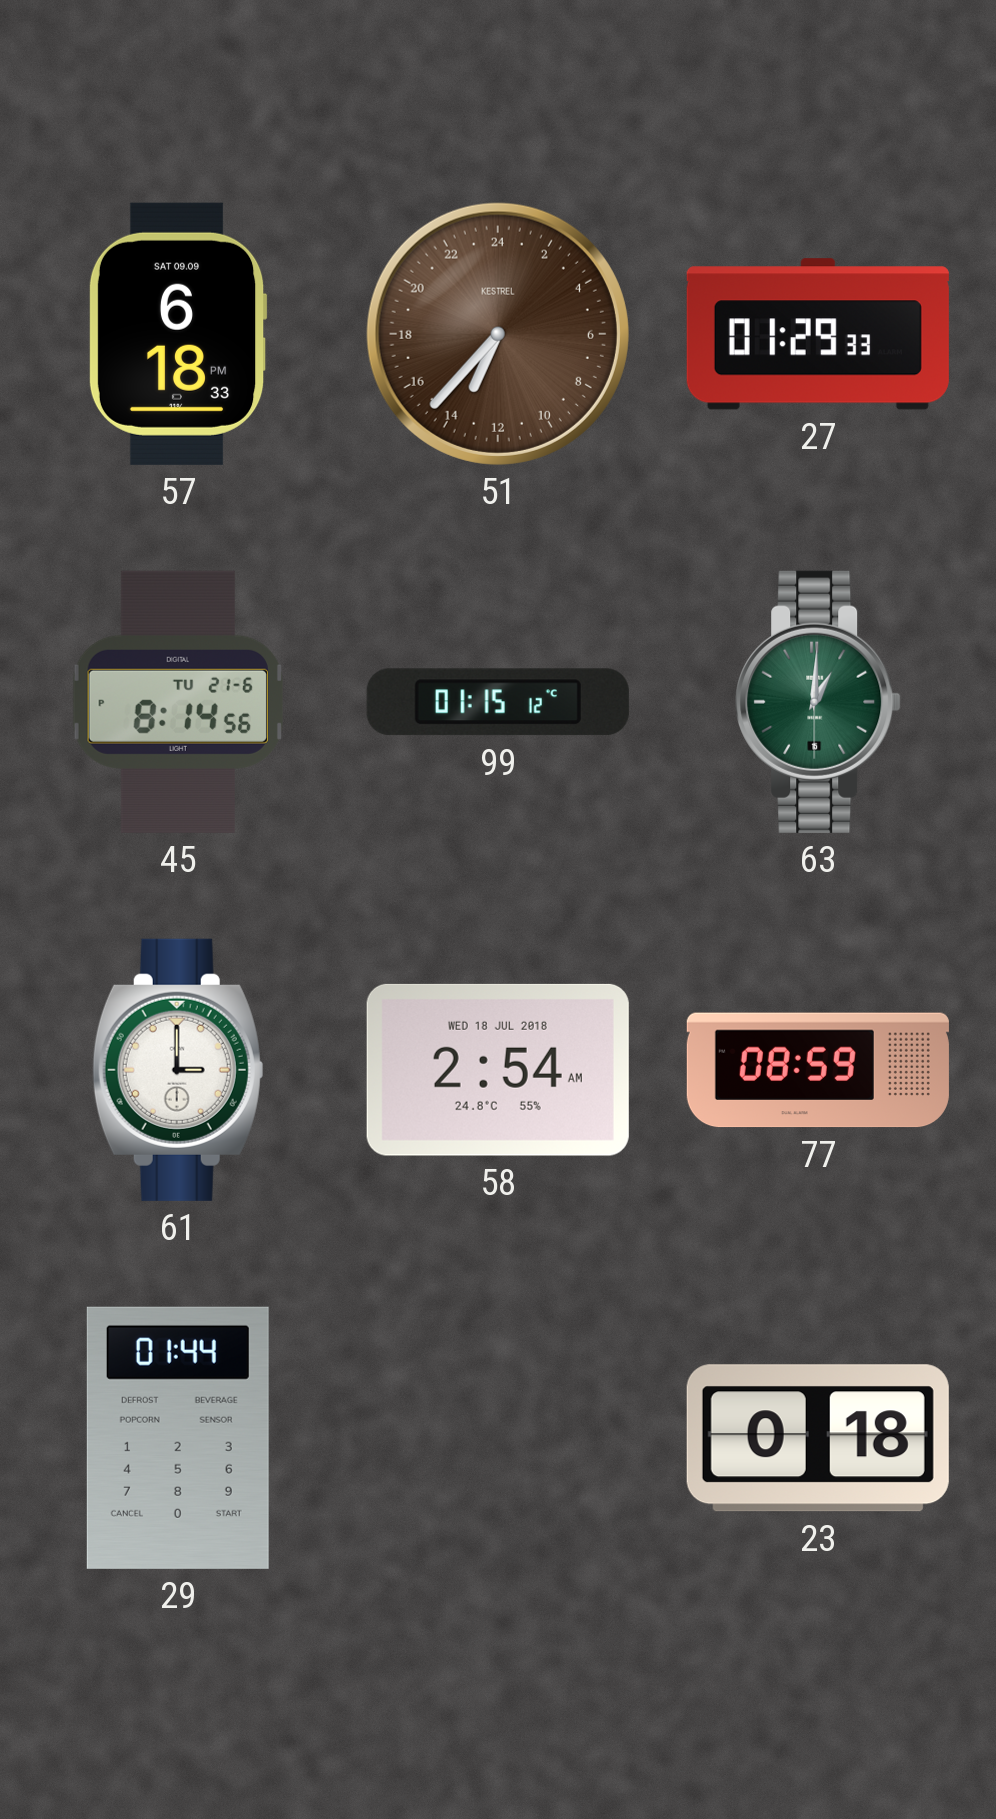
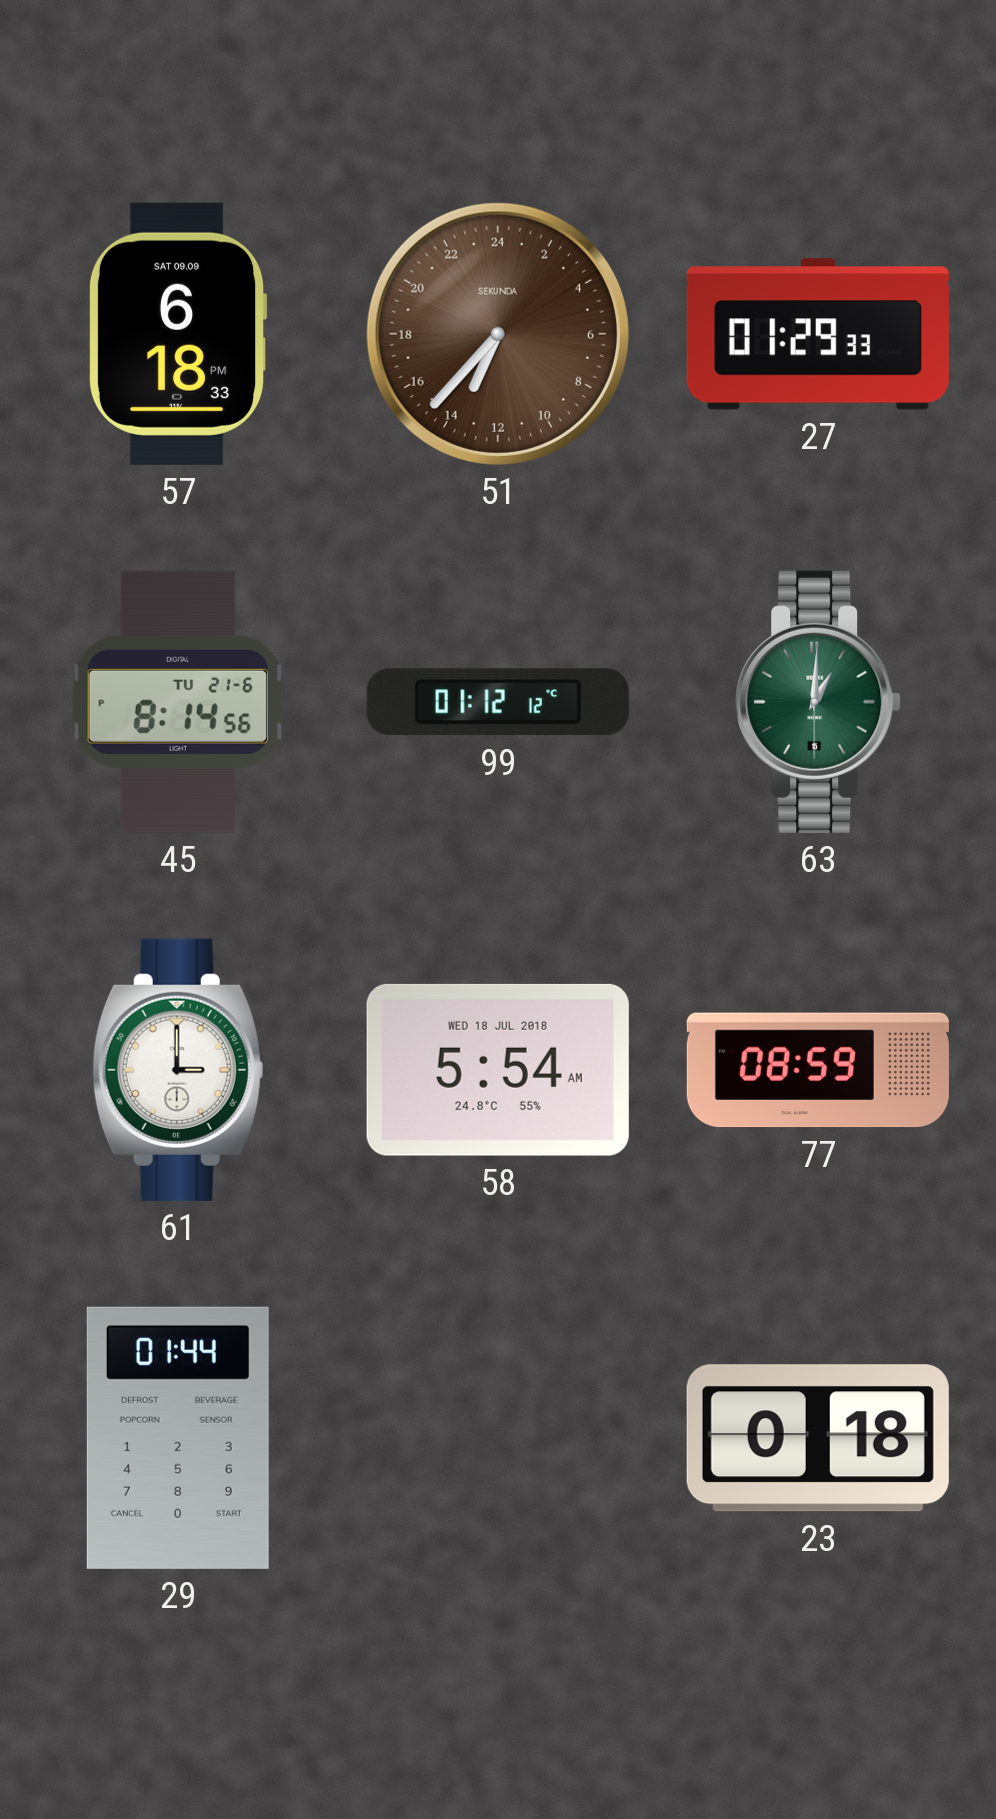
51 brand: KESTREL -> SEKUNDA
99: 01:15 -> 01:12
58: 2:54 -> 5:54
